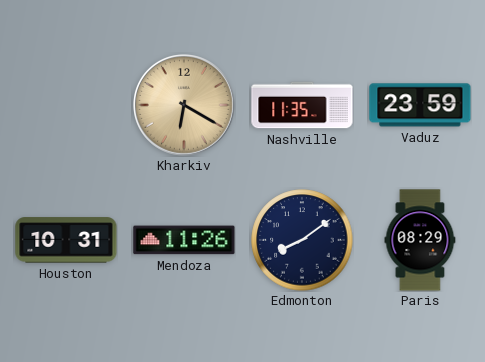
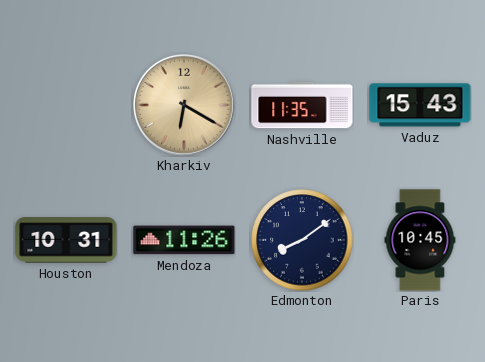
Vaduz: 23:59 -> 15:43
Paris: 08:29 -> 10:45
